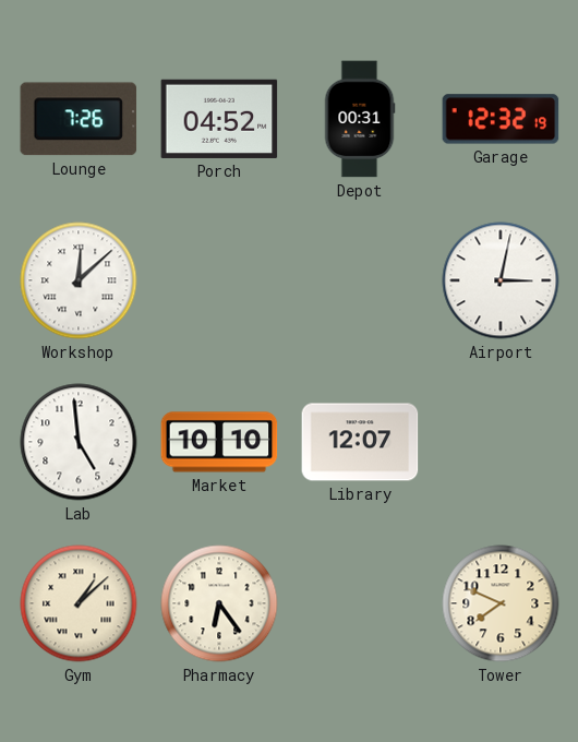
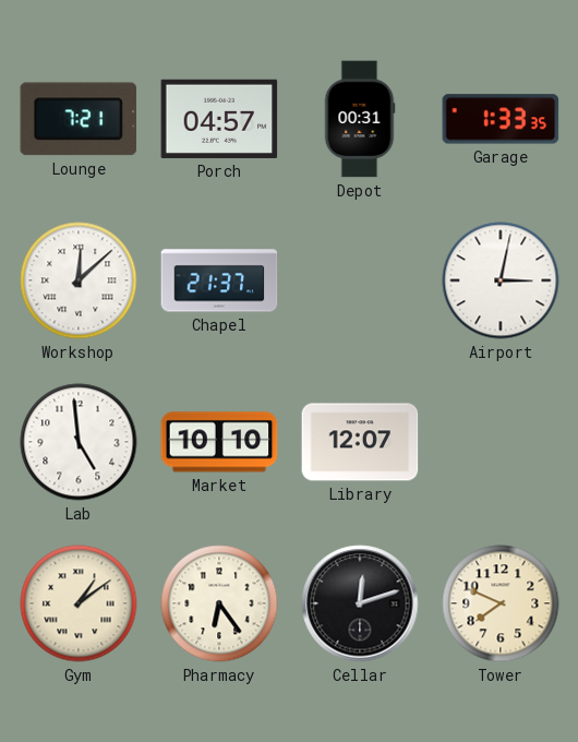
Lounge: 7:26 -> 7:21
Porch: 04:52 -> 04:57
Garage: 12:32 -> 1:33
Chapel: none -> 21:37
Gym: 1:08 -> 1:09
Cellar: none -> 12:12
